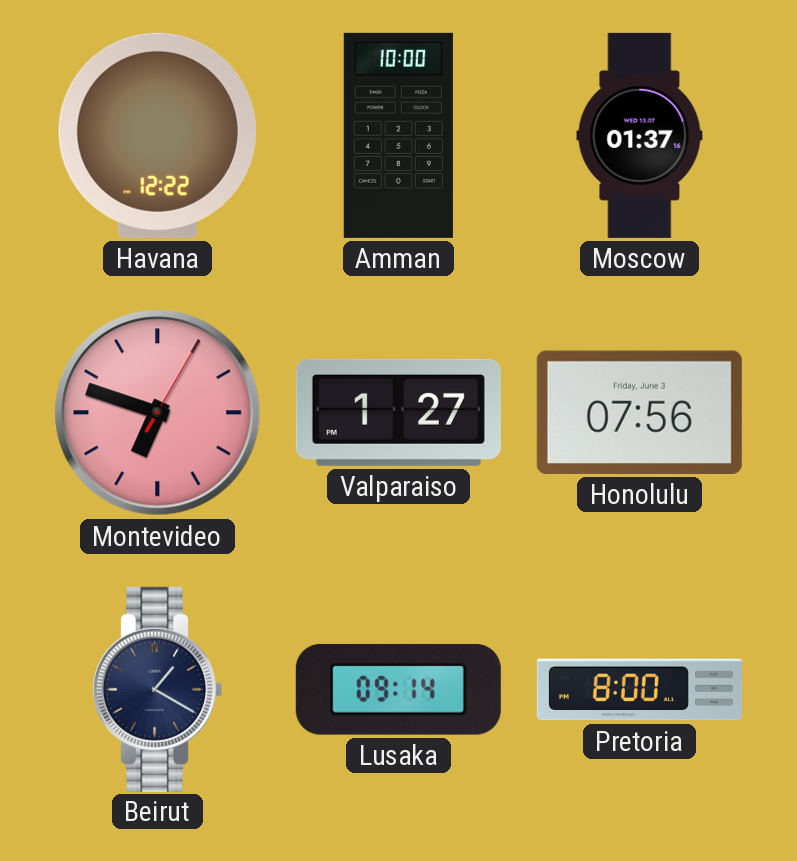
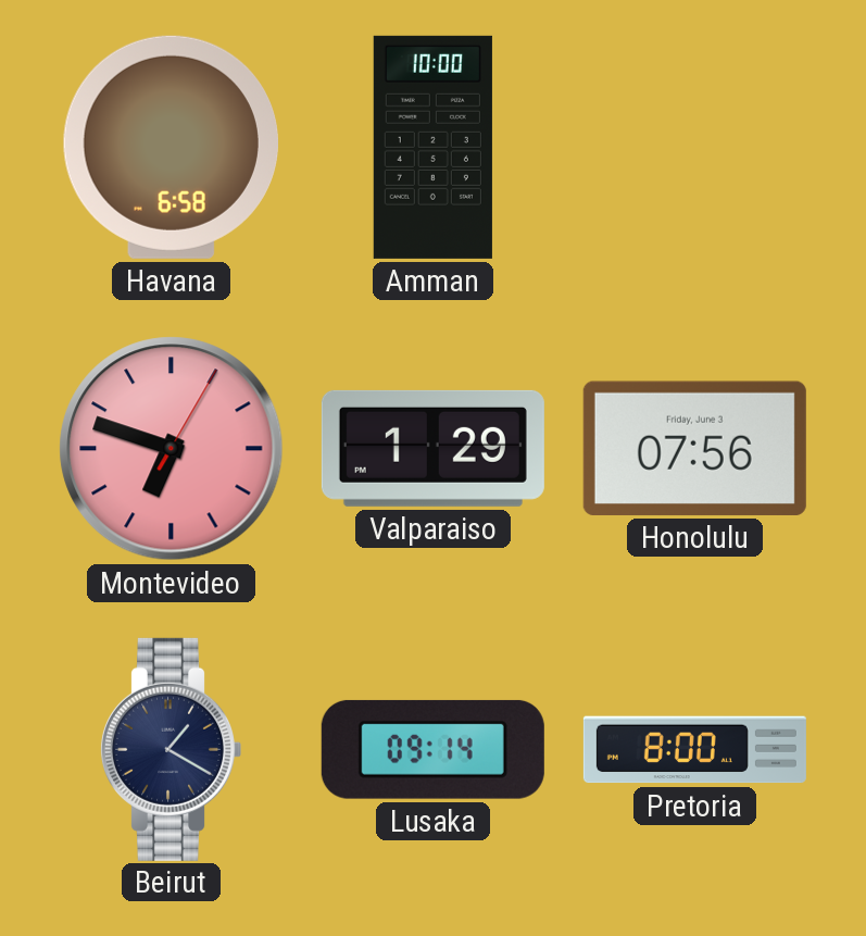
Havana: 12:22 -> 6:58
Moscow: 01:37 -> none
Valparaiso: 1:27 -> 1:29
